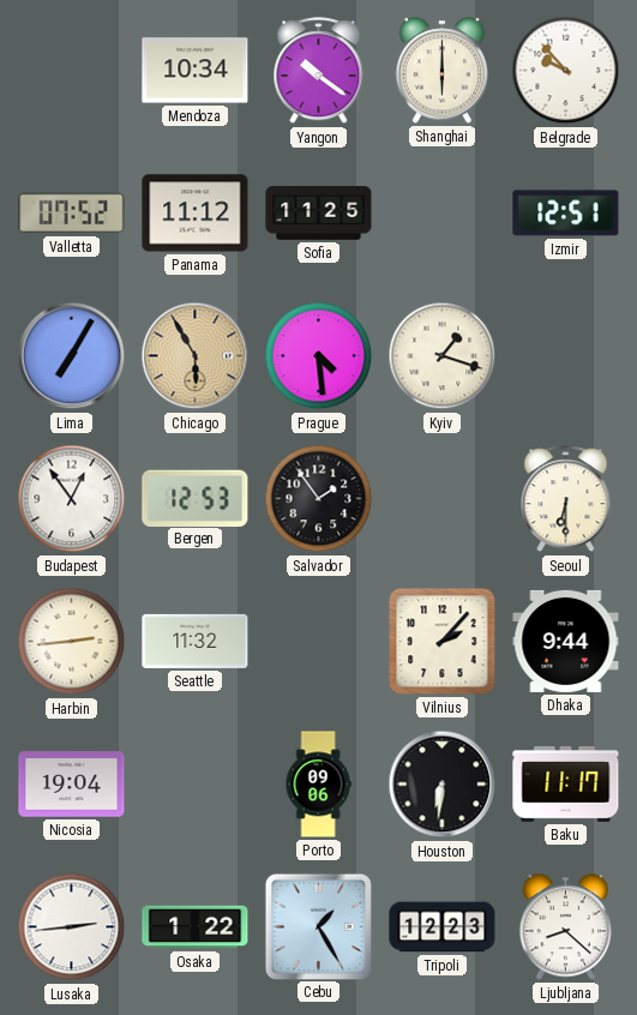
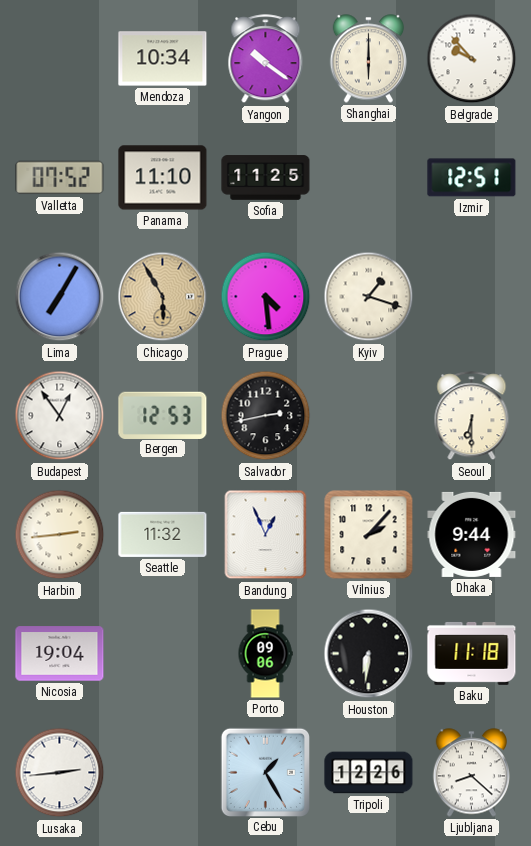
Panama: 11:12 -> 11:10
Salvador: 1:54 -> 2:43
Bandung: none -> 12:56
Baku: 11:17 -> 11:18
Osaka: 1:22 -> none
Tripoli: 12:23 -> 12:26
